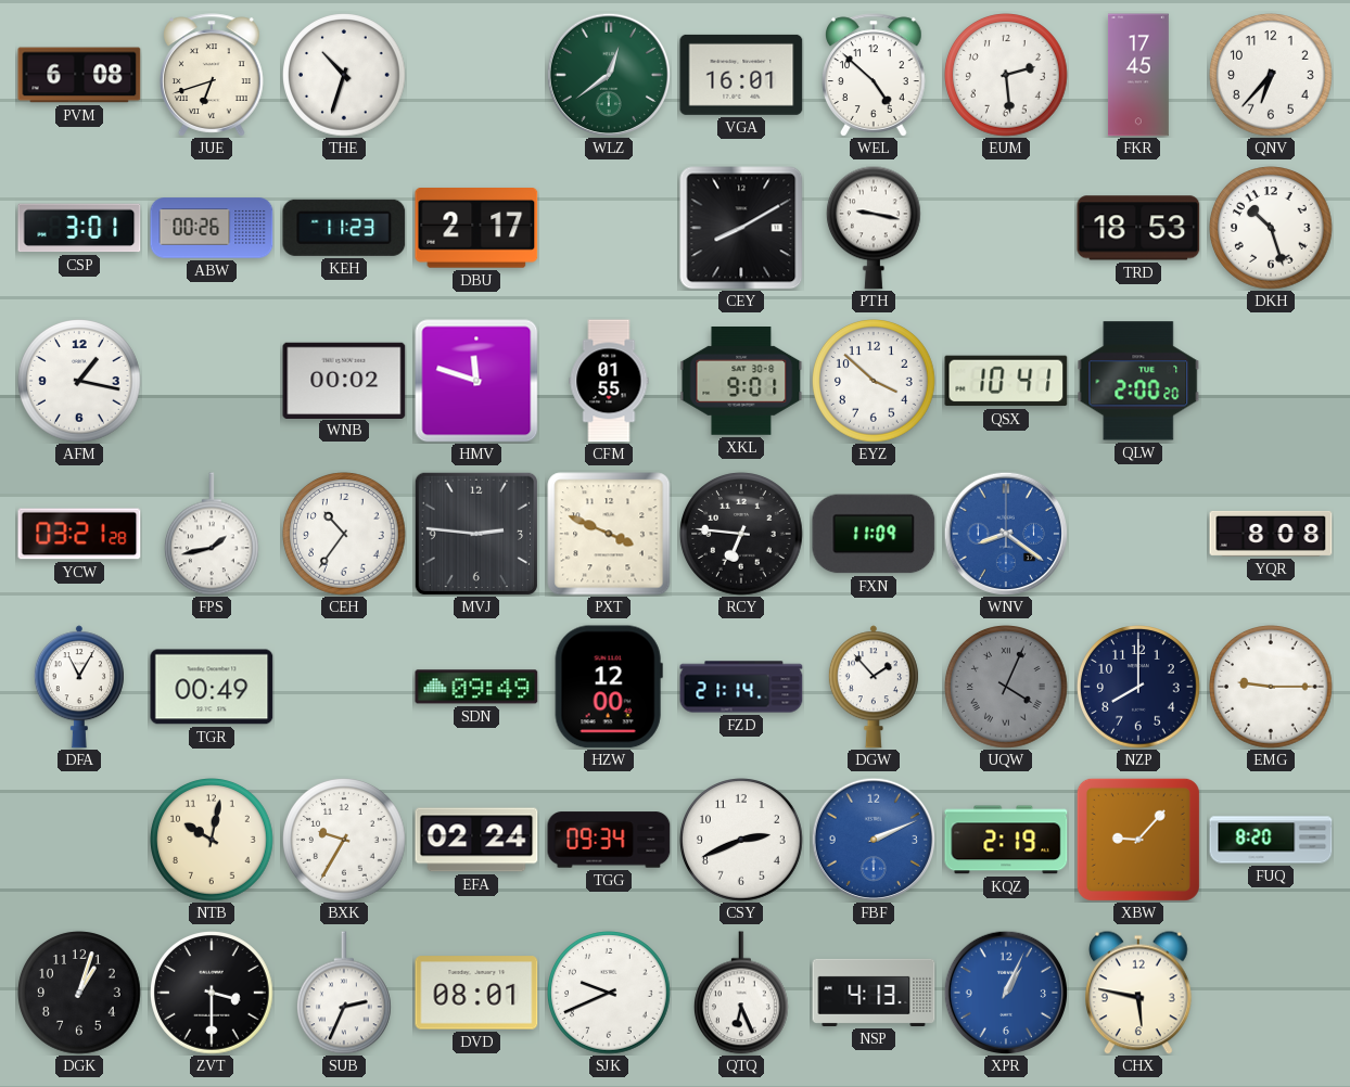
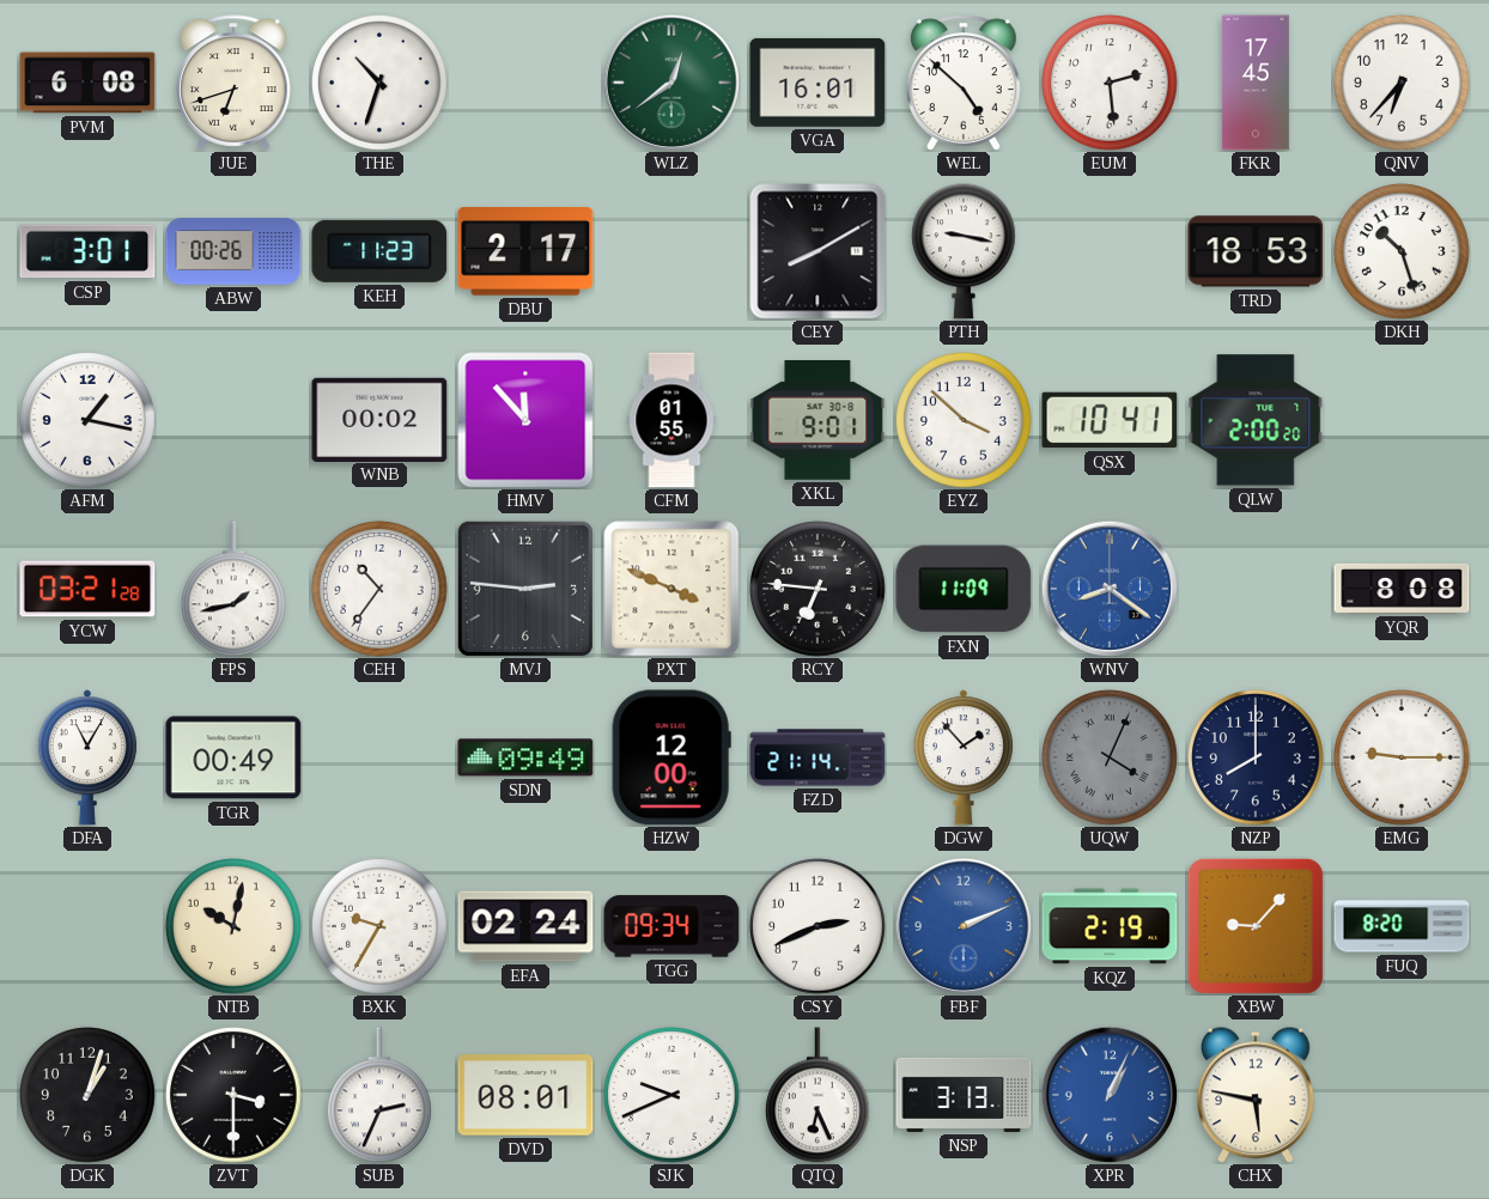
HMV: 11:48 -> 11:53
NSP: 4:13 -> 3:13
